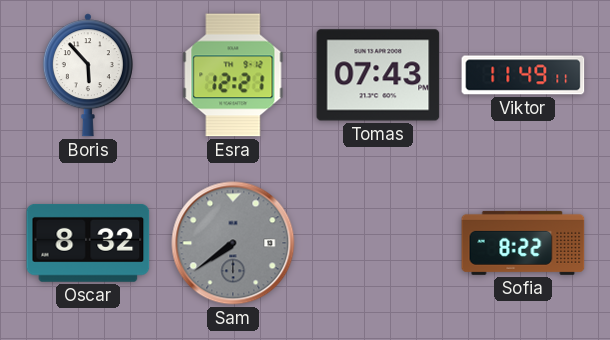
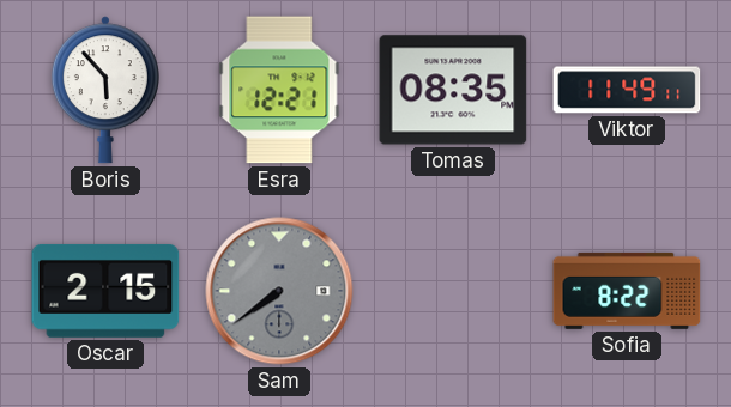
Tomas: 07:43 -> 08:35
Oscar: 8:32 -> 2:15
